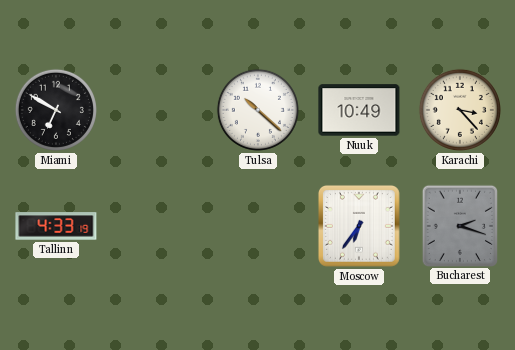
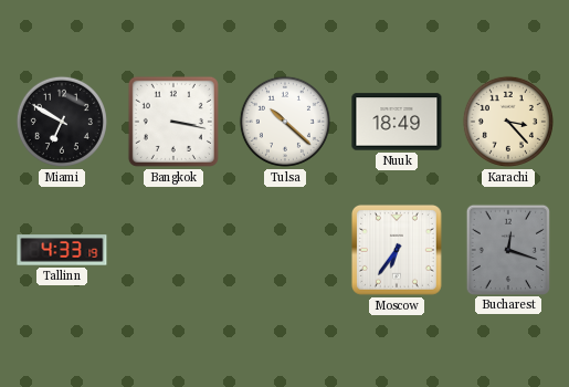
Bangkok: none -> 3:17
Nuuk: 10:49 -> 18:49
Bucharest: 2:18 -> 12:18
